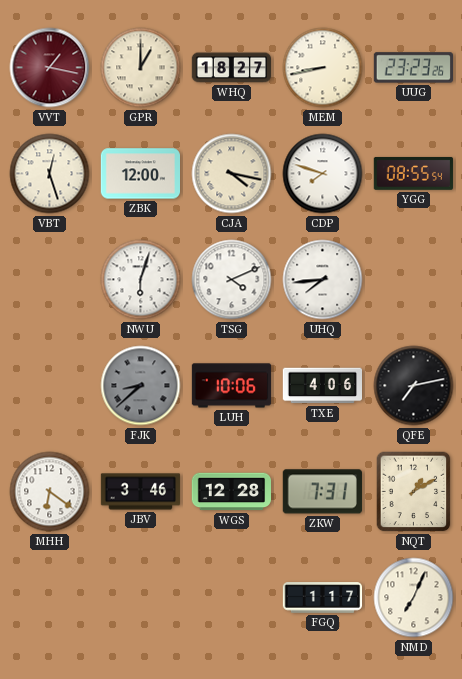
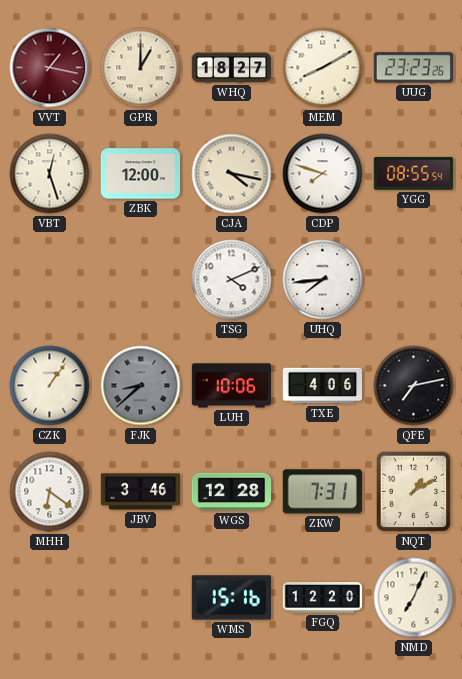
MEM: 8:43 -> 8:10
NWU: 6:03 -> none
CZK: none -> 1:06
WMS: none -> 15:16
FGQ: 1:17 -> 12:20
